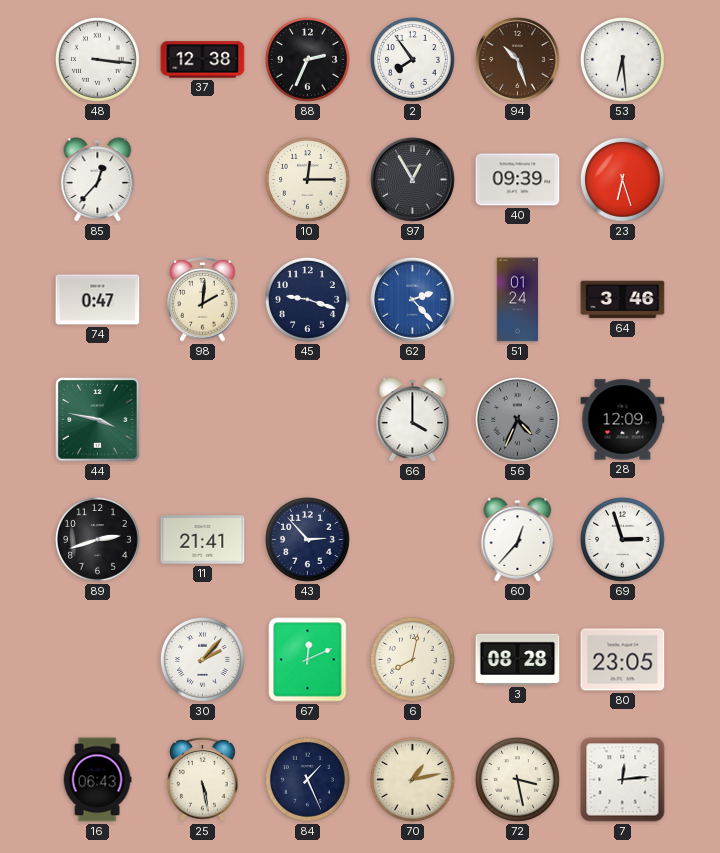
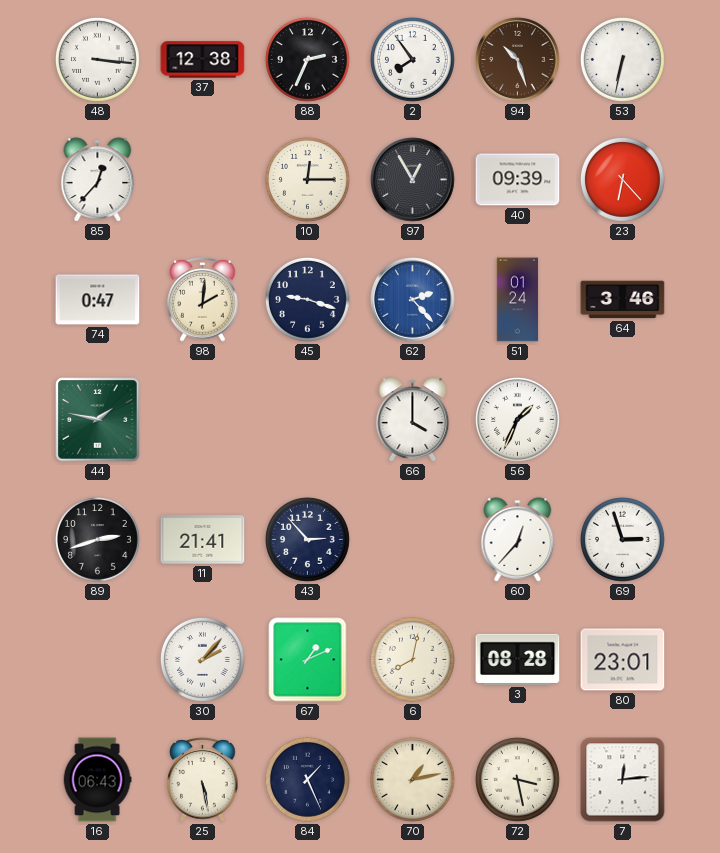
53: 6:29 -> 6:32
23: 6:27 -> 6:23
44: 3:47 -> 1:47
56: 4:34 -> 1:34
56 dial: grey -> white
28: 12:09 -> none
67: 12:11 -> 1:11
80: 23:05 -> 23:01
